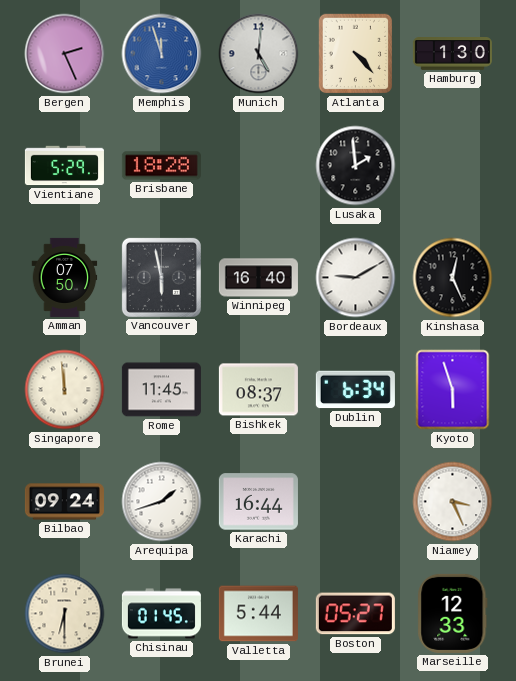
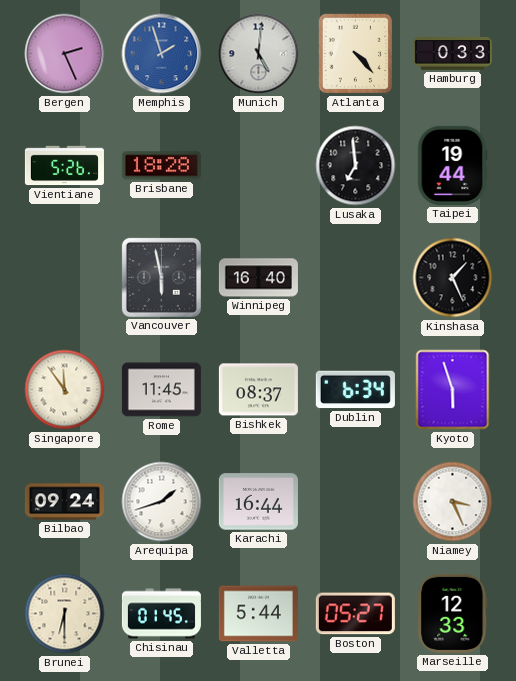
Memphis: 11:57 -> 1:57
Hamburg: 1:30 -> 0:33
Vientiane: 5:29 -> 5:26
Lusaka: 1:59 -> 6:59
Taipei: none -> 19:44
Amman: 07:50 -> none
Bordeaux: 9:10 -> none
Kinshasa: 12:26 -> 1:26
Singapore: 11:59 -> 11:54
